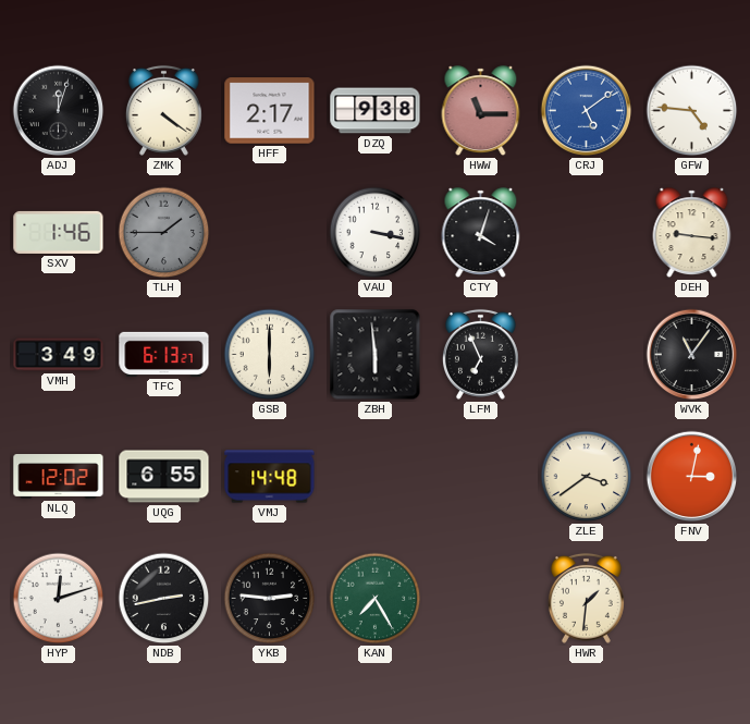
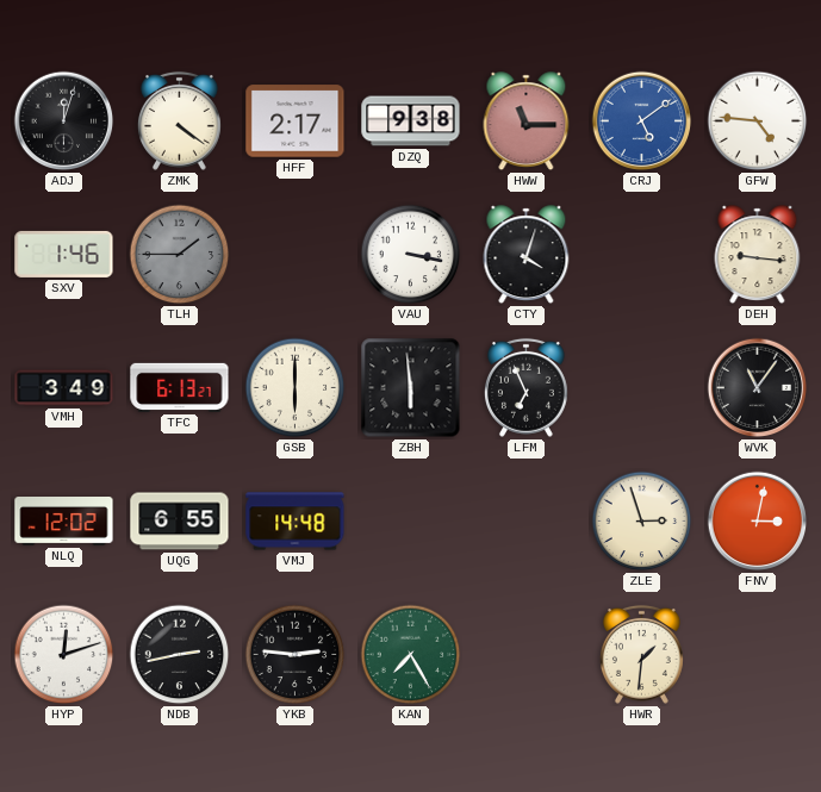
ZLE: 3:39 -> 2:57
